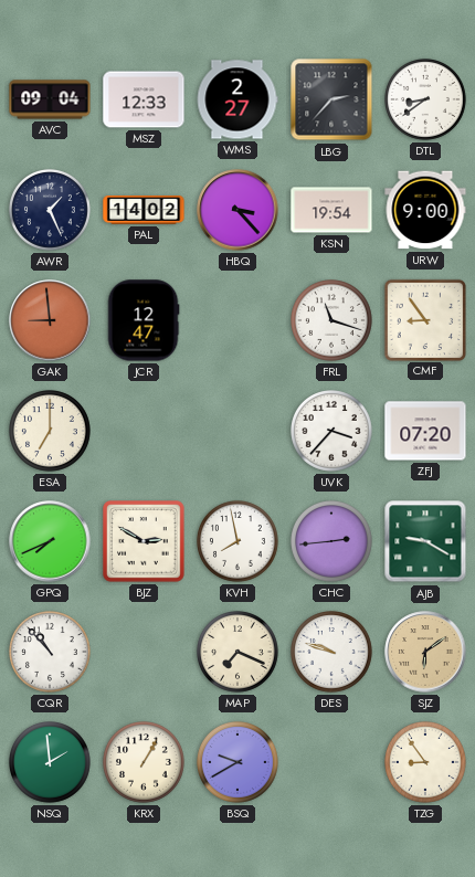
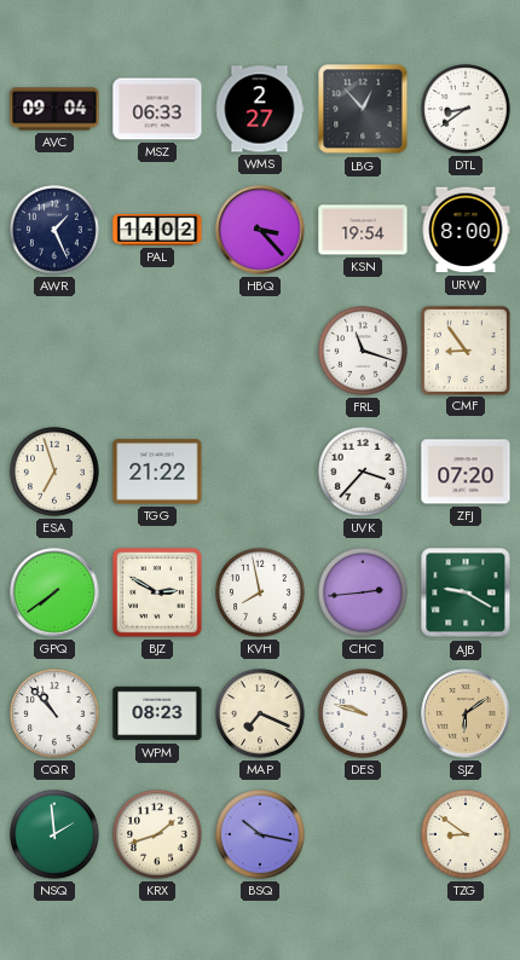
MSZ: 12:33 -> 06:33
LBG: 2:37 -> 12:53
URW: 9:00 -> 8:00
GAK: 8:59 -> none
JCR: 12:47 -> none
ESA: 7:00 -> 6:57
TGG: none -> 21:22
GPQ: 7:41 -> 7:39
WPM: none -> 08:23
KRX: 1:05 -> 1:42
BSQ: 9:40 -> 10:17
TZG: 8:54 -> 8:51
